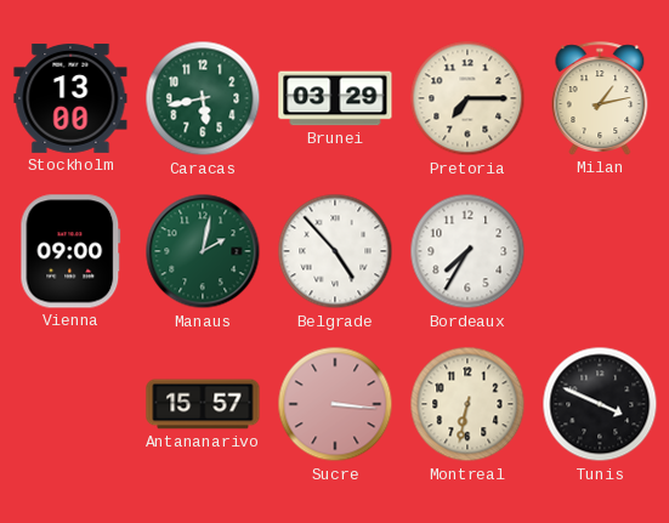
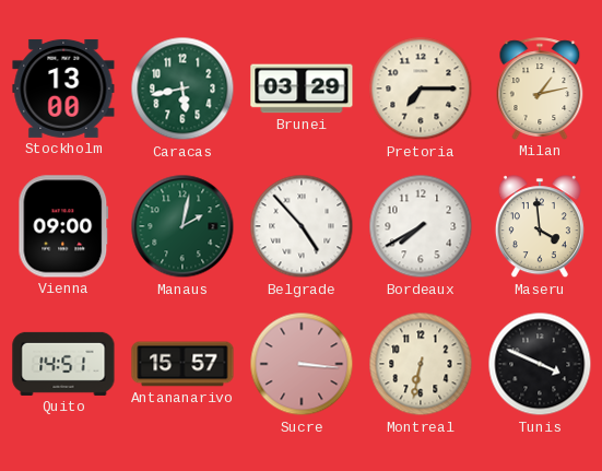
Bordeaux: 7:35 -> 7:40
Maseru: none -> 3:59
Quito: none -> 14:51
